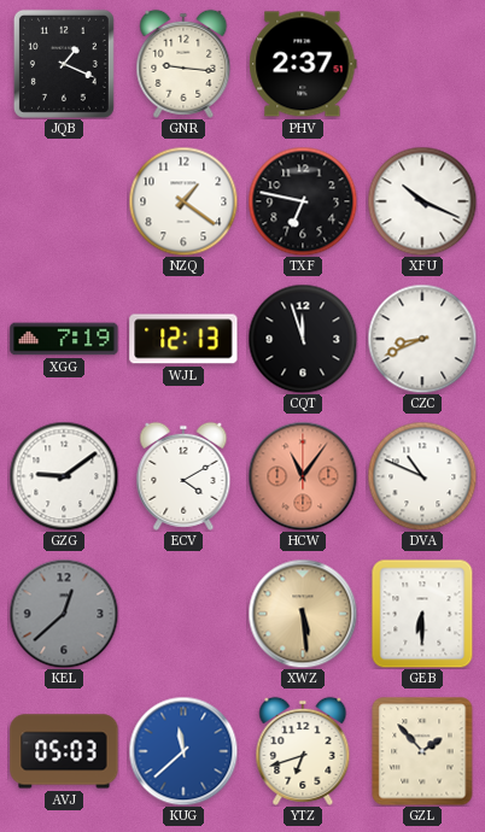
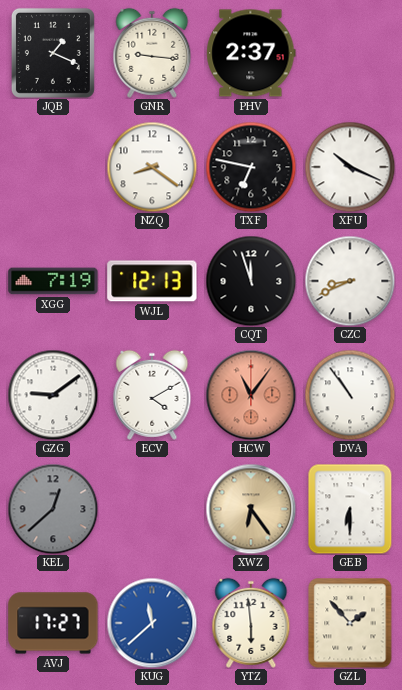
NZQ: 1:21 -> 8:21
DVA: 10:49 -> 10:54
XWZ: 5:29 -> 6:24
AVJ: 05:03 -> 17:27
YTZ: 6:42 -> 5:59
